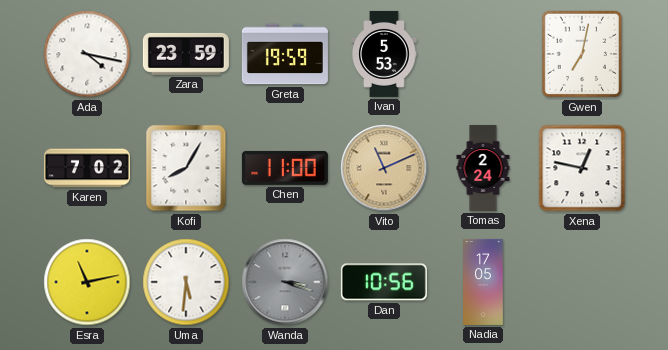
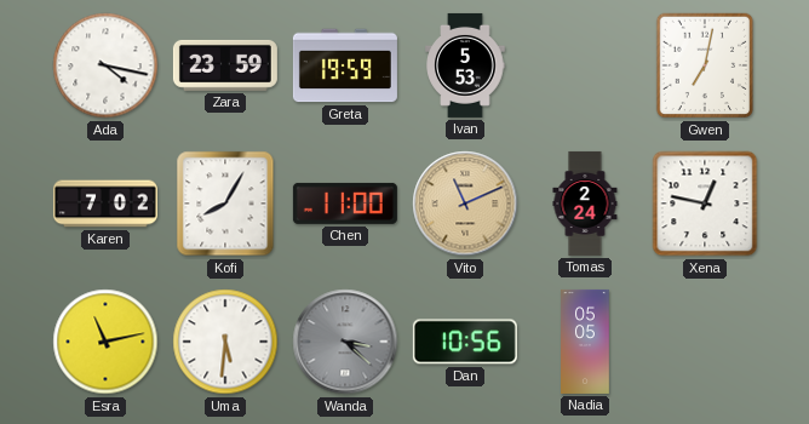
Wanda: 3:18 -> 3:22
Nadia: 17:05 -> 05:05
